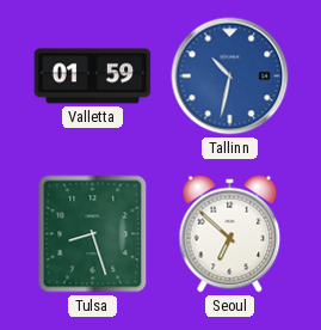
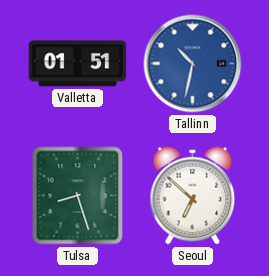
Valletta: 01:59 -> 01:51
